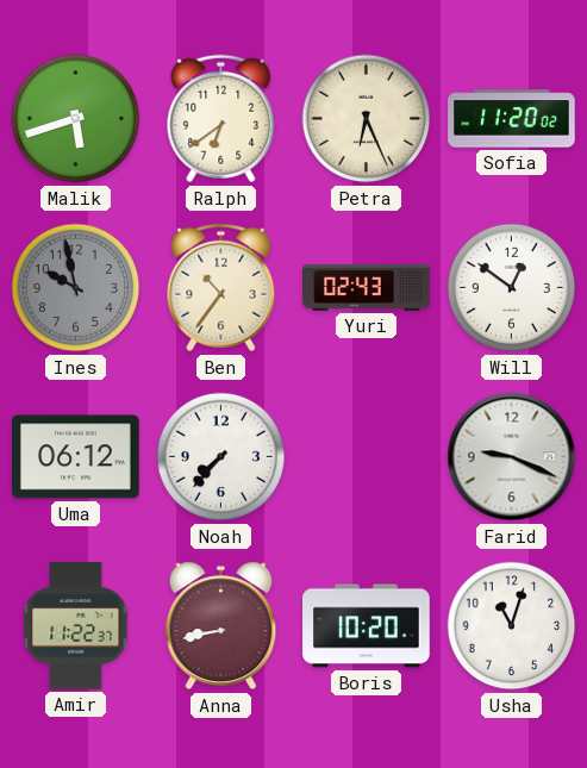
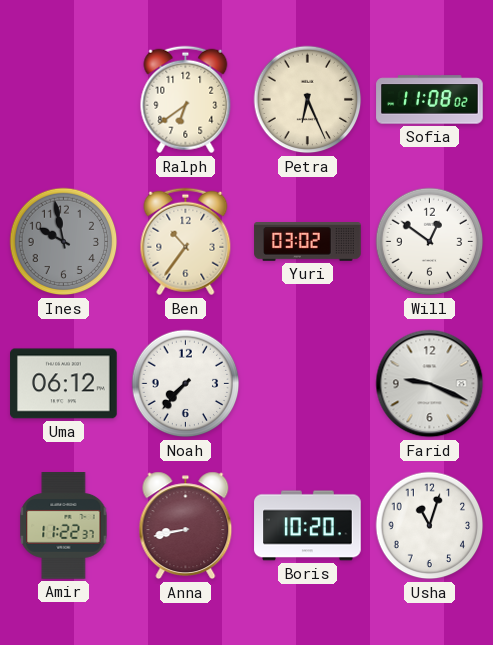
Malik: 5:42 -> none
Sofia: 11:20 -> 11:08
Yuri: 02:43 -> 03:02
